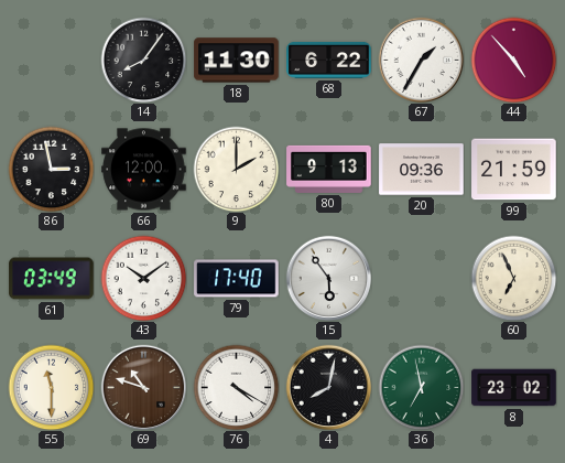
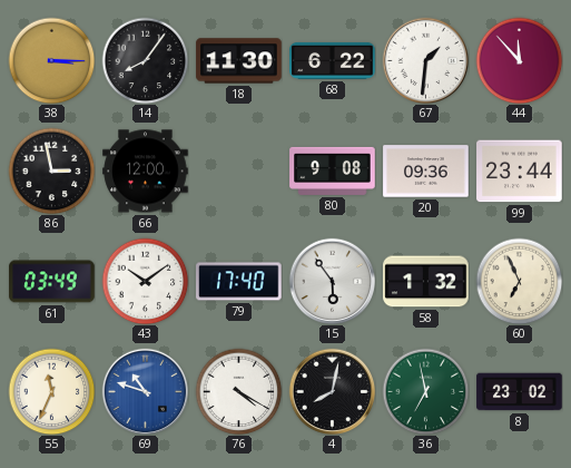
38: none -> 3:15
67: 1:35 -> 1:31
44: 4:53 -> 11:53
9: 2:00 -> none
80: 9:13 -> 9:08
99: 21:59 -> 23:44
58: none -> 1:32
55: 11:30 -> 11:34
69 dial: brown -> blue
